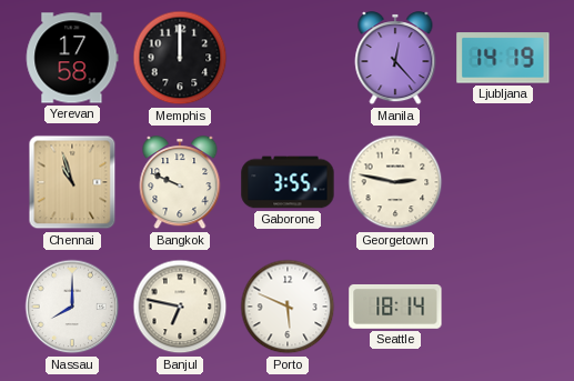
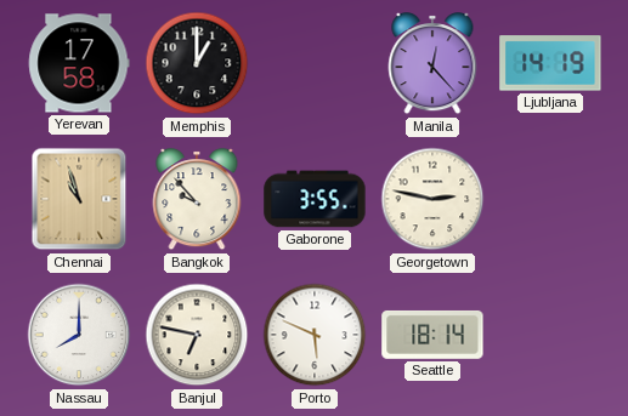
Memphis: 12:00 -> 1:00
Bangkok: 9:49 -> 9:53
